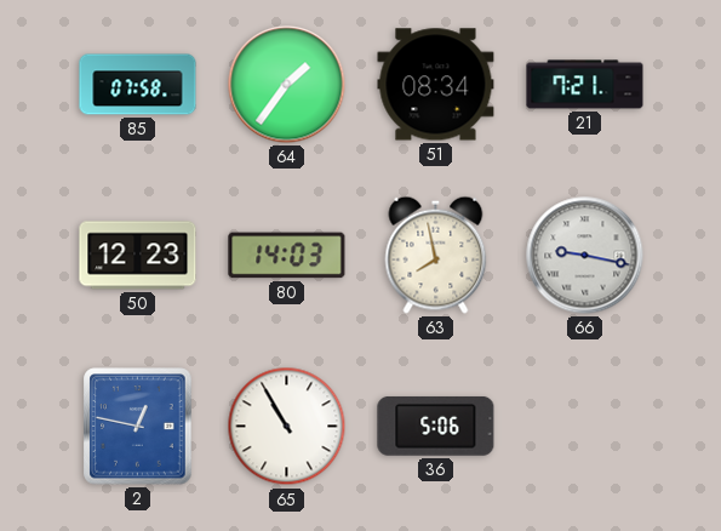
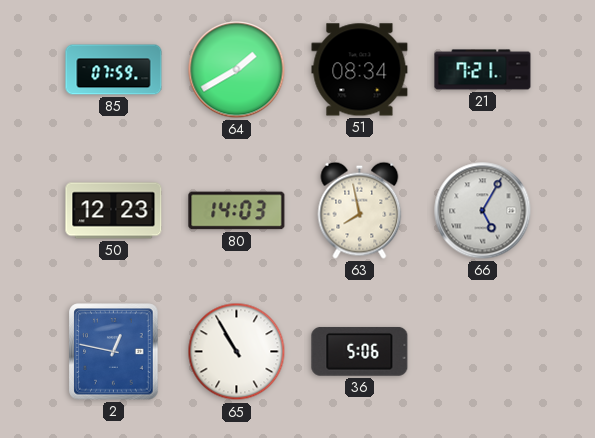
85: 07:58 -> 07:59
64: 1:36 -> 1:40
66: 9:17 -> 5:05
